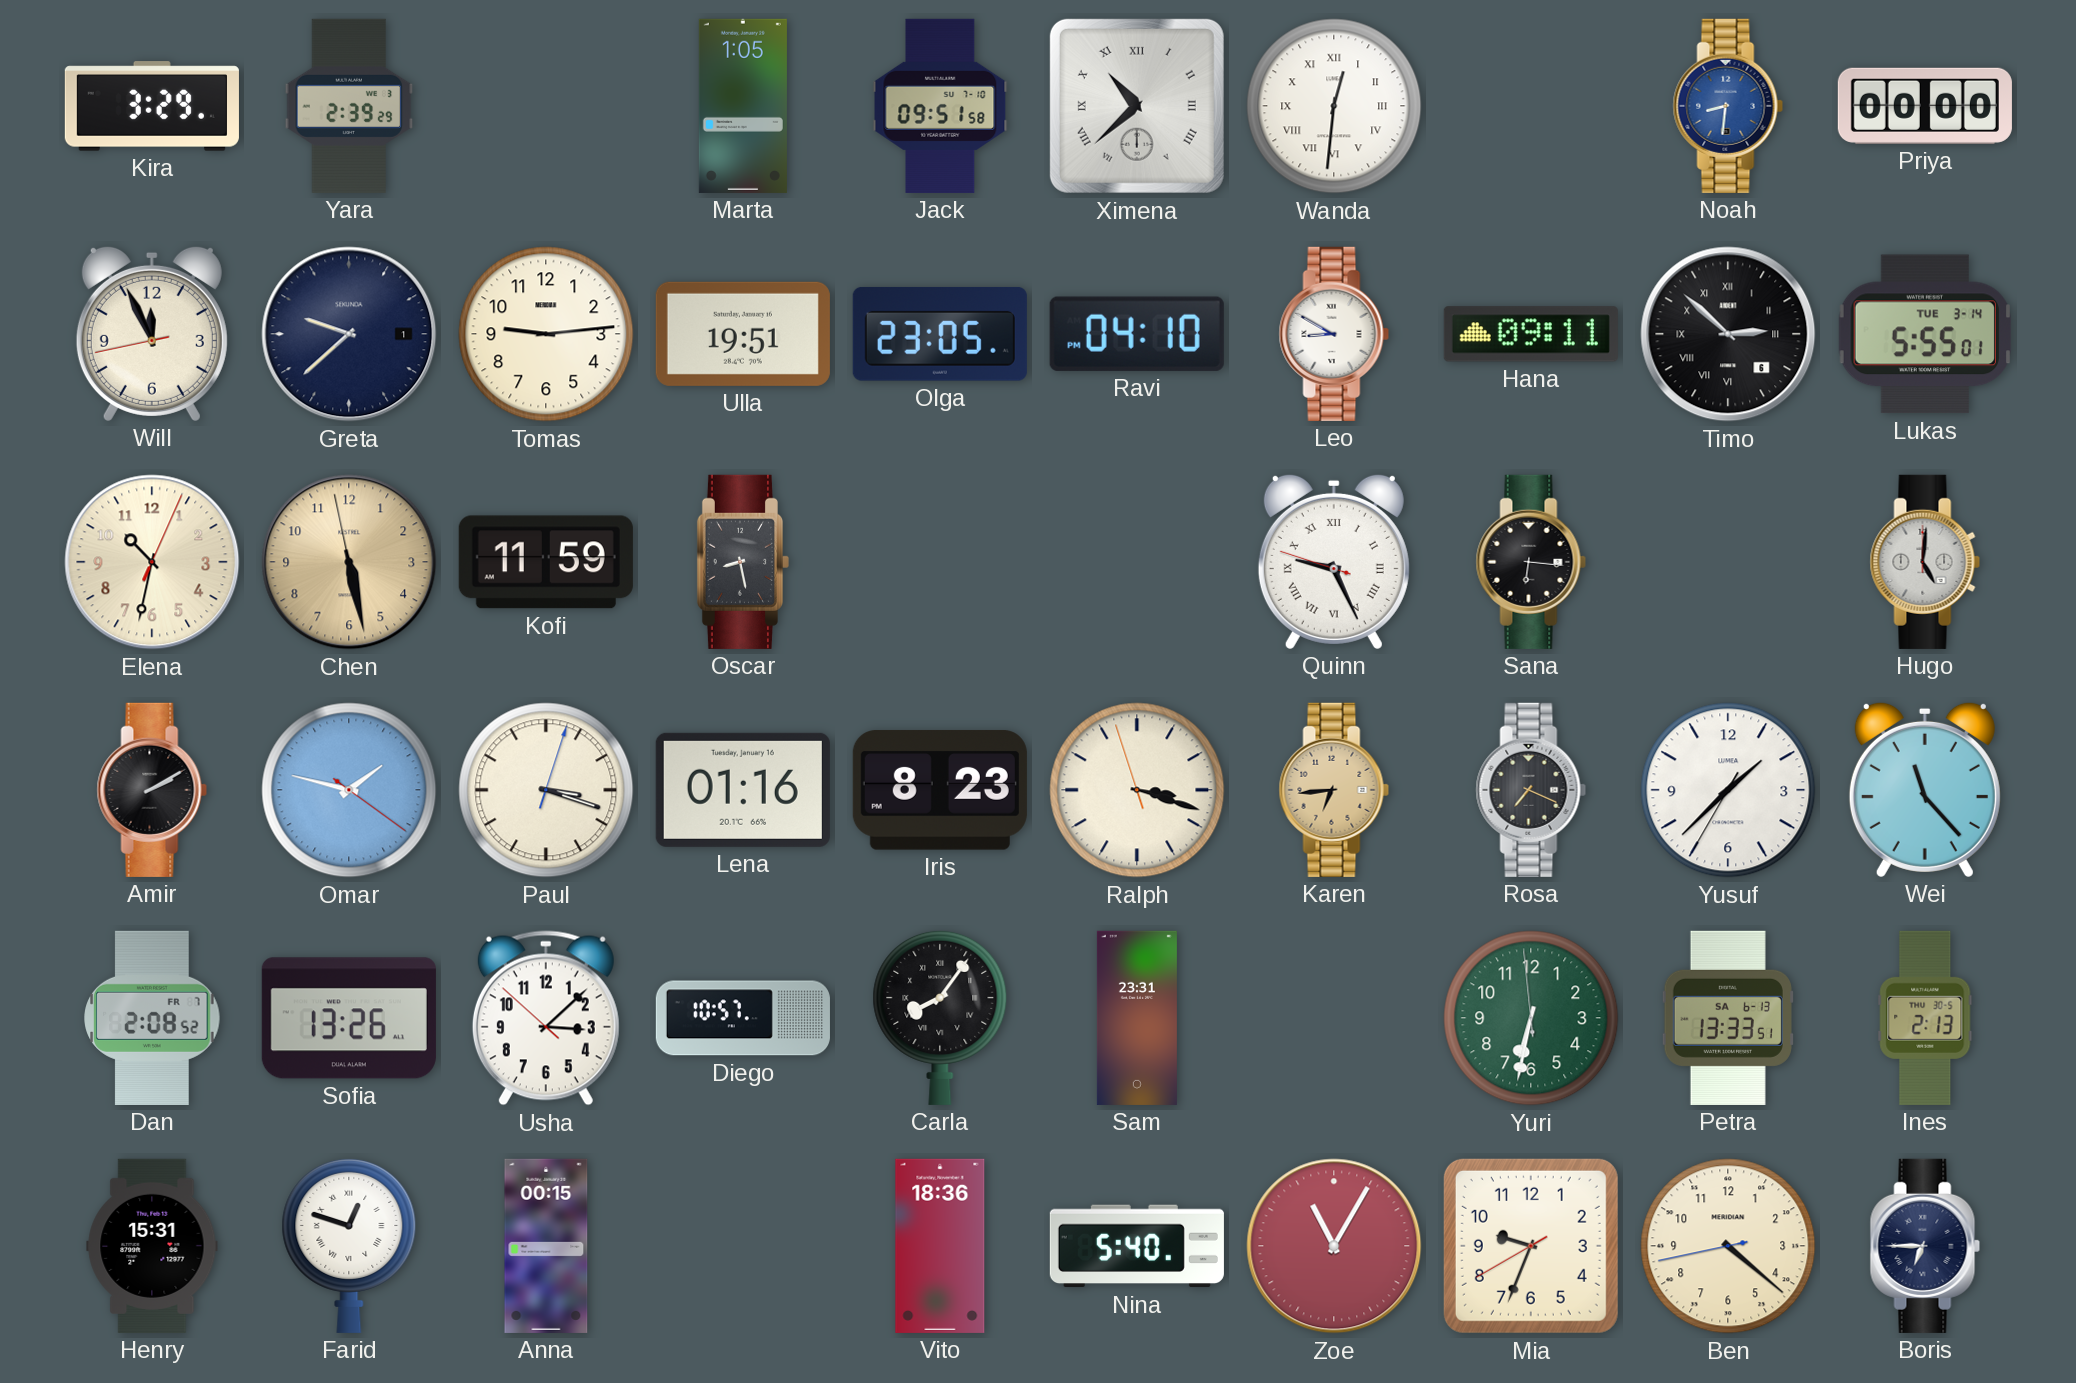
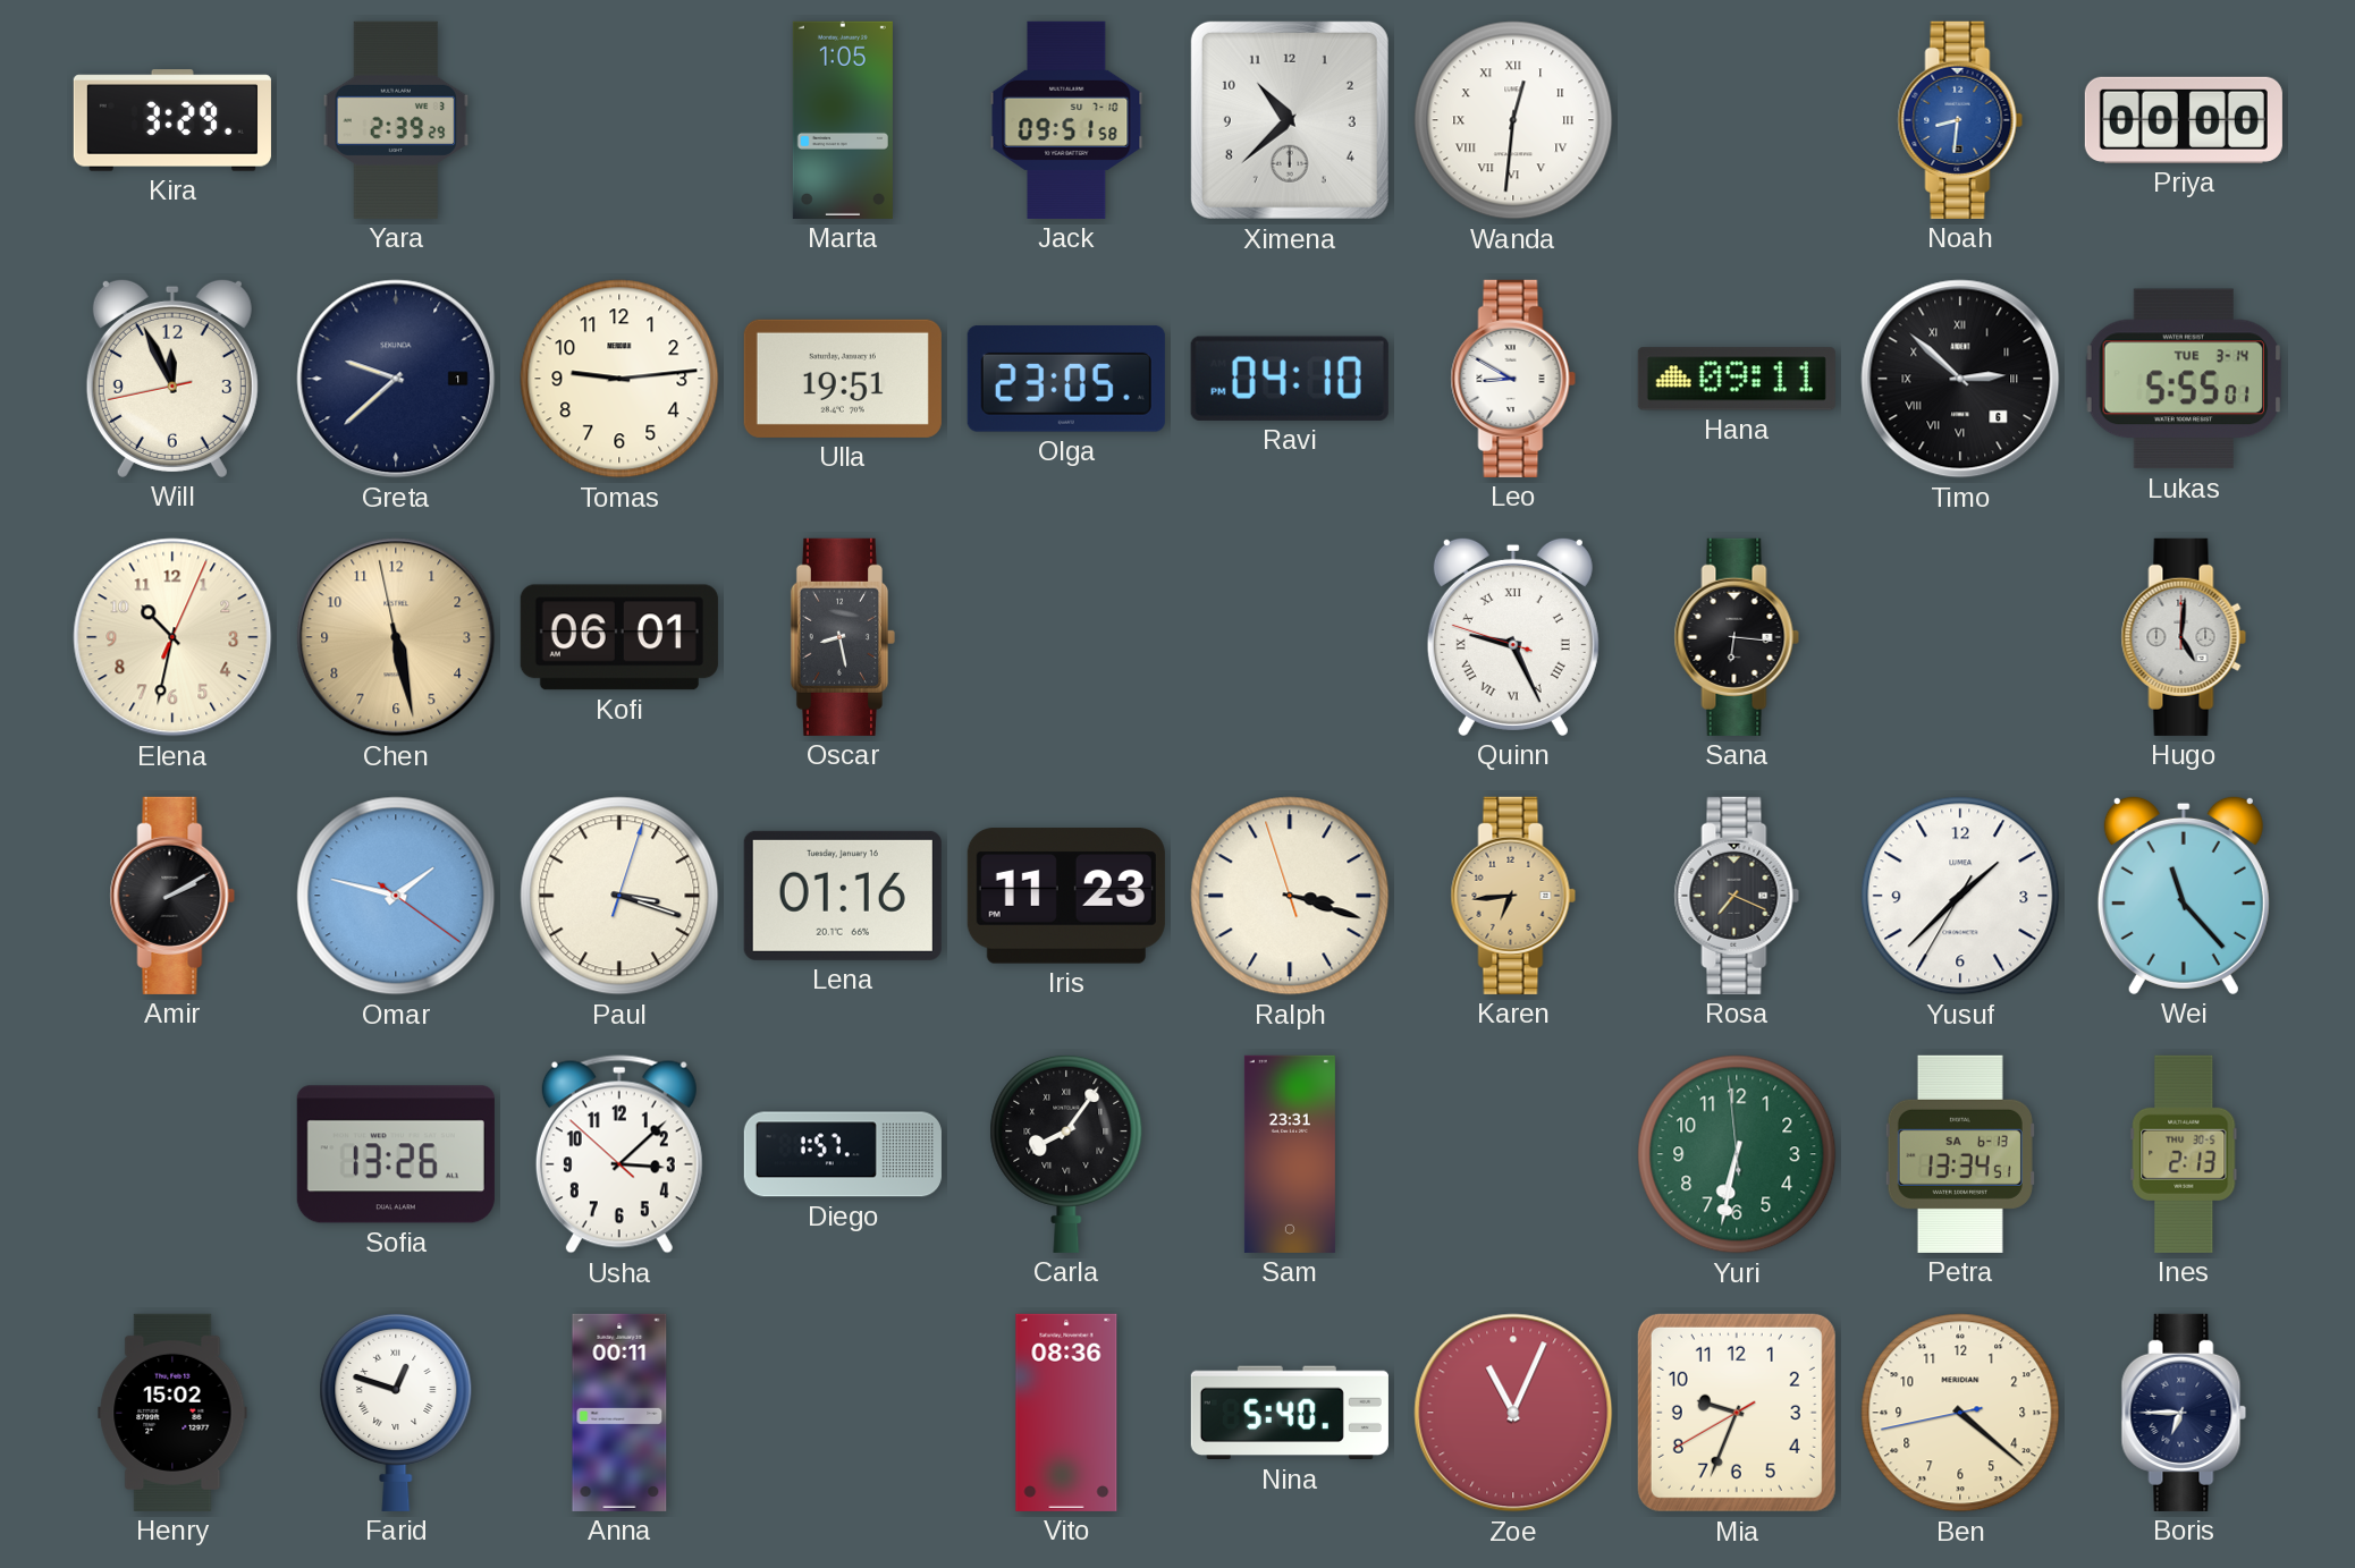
Ximena numerals: Roman -> Arabic
Kofi: 11:59 -> 06:01
Iris: 8:23 -> 11:23
Dan: 2:08 -> none
Diego: 10:57 -> 1:57
Petra: 13:33 -> 13:34
Henry: 15:31 -> 15:02
Anna: 00:15 -> 00:11
Vito: 18:36 -> 08:36
Zoe: 11:05 -> 11:04
